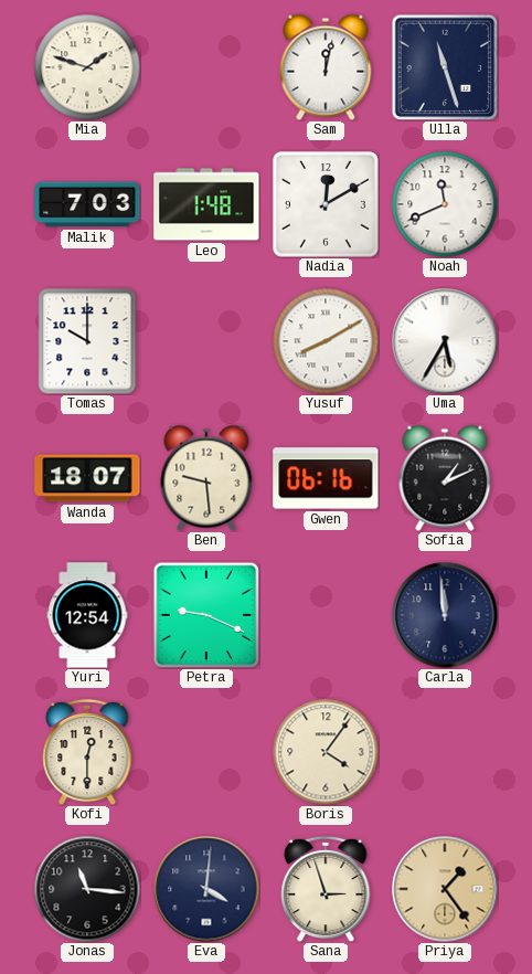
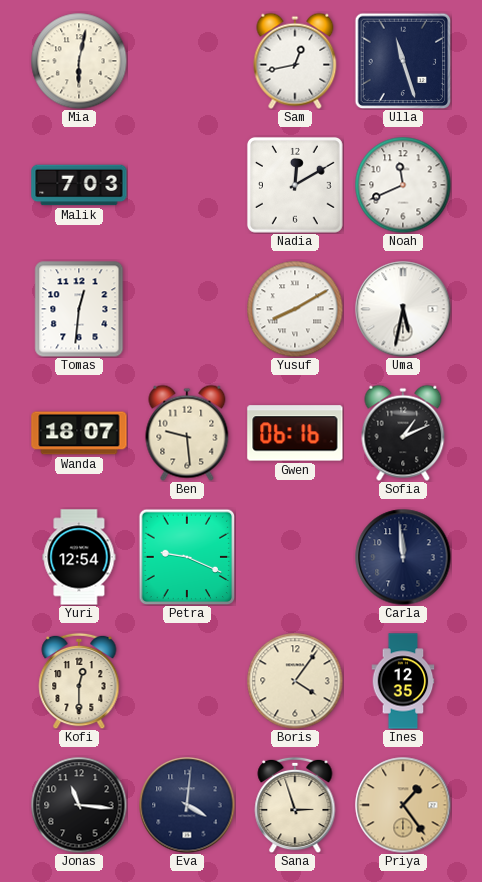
Mia: 1:48 -> 6:02
Sam: 12:02 -> 12:43
Leo: 1:48 -> none
Tomas: 10:00 -> 12:31
Uma: 5:35 -> 5:32
Ines: none -> 12:35
